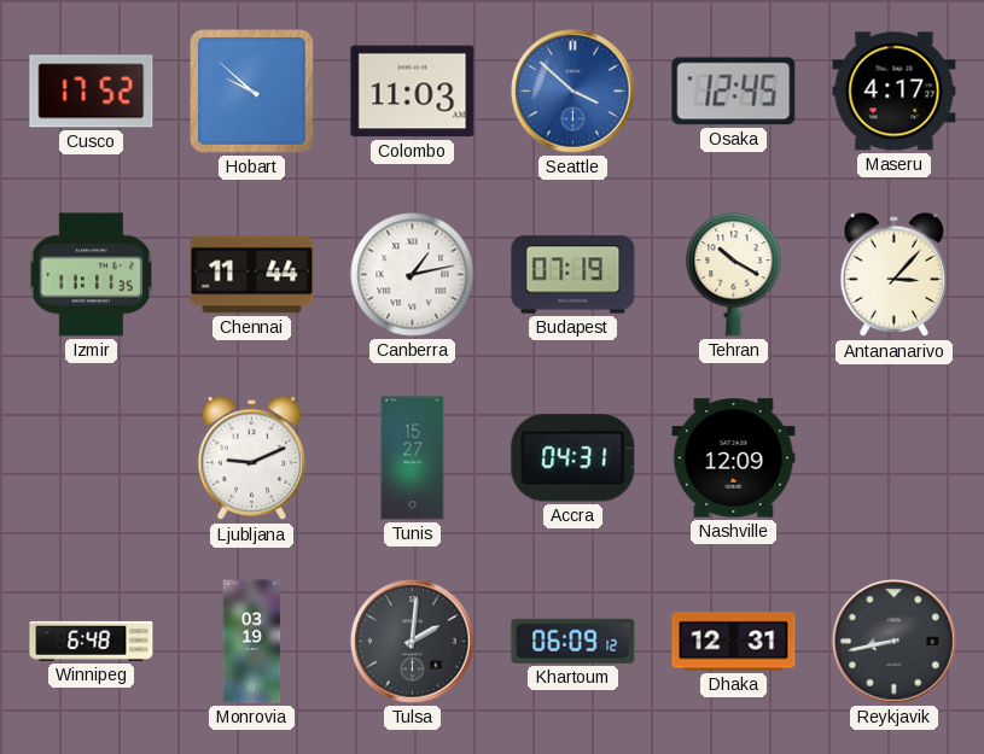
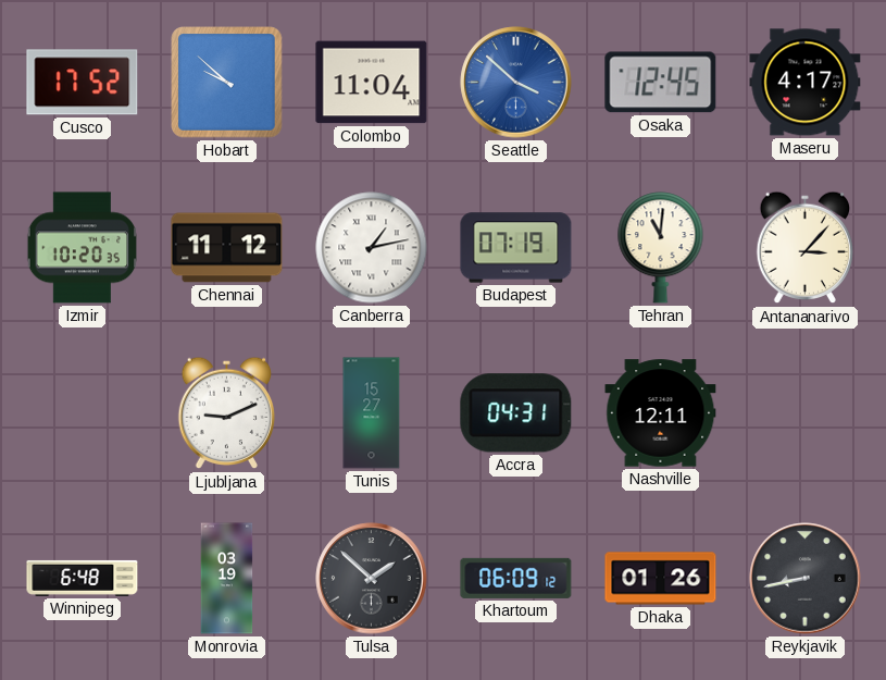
Colombo: 11:03 -> 11:04
Izmir: 11:11 -> 10:20
Chennai: 11:44 -> 11:12
Tehran: 10:20 -> 11:01
Nashville: 12:09 -> 12:11
Tulsa: 2:01 -> 1:52
Dhaka: 12:31 -> 01:26
